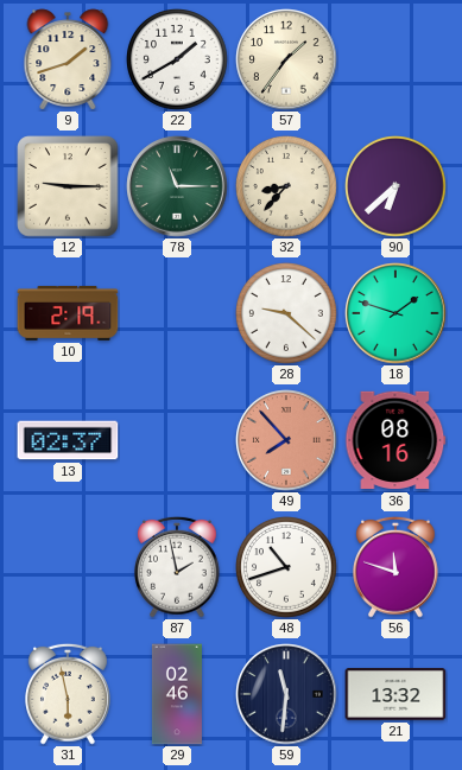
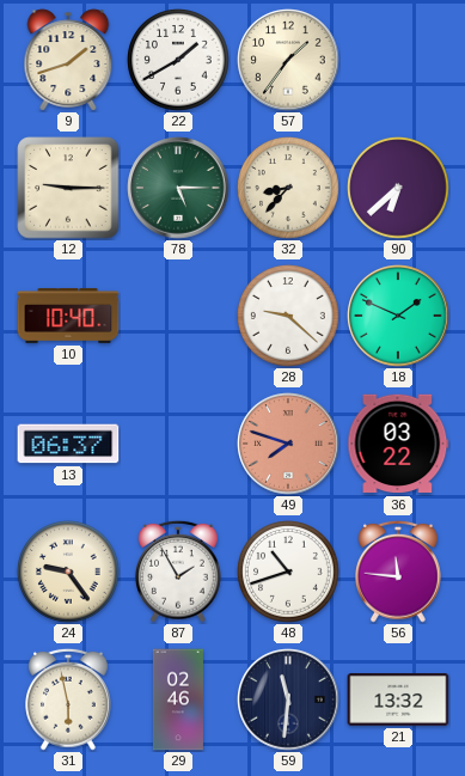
78: 11:15 -> 5:15
10: 2:19 -> 10:40
18: 1:48 -> 1:49
13: 02:37 -> 06:37
49: 7:53 -> 7:48
36: 08:16 -> 03:22
24: none -> 9:24
87: 1:58 -> 1:55
56: 11:48 -> 11:46
